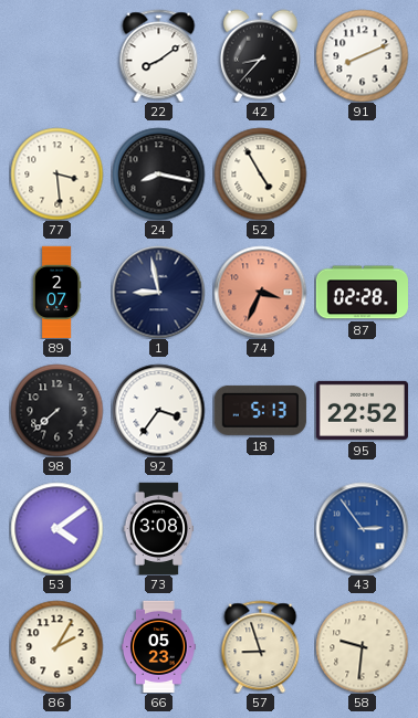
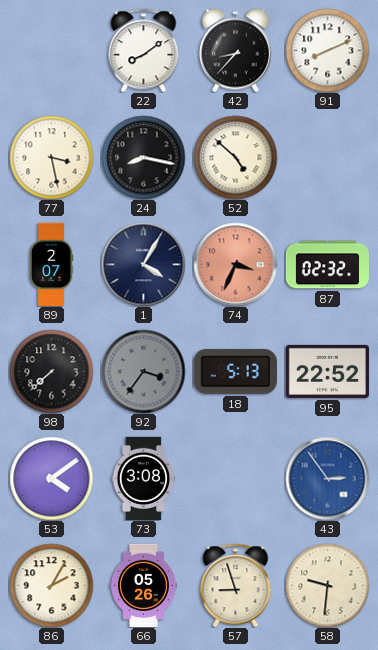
77: 3:29 -> 3:28
52: 4:55 -> 4:52
1: 8:58 -> 4:05
87: 02:28 -> 02:32
92 dial: white -> grey
66: 05:23 -> 05:26
